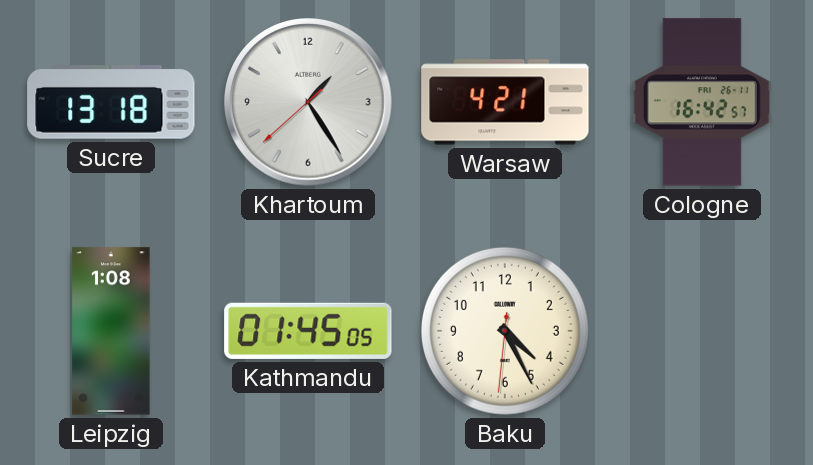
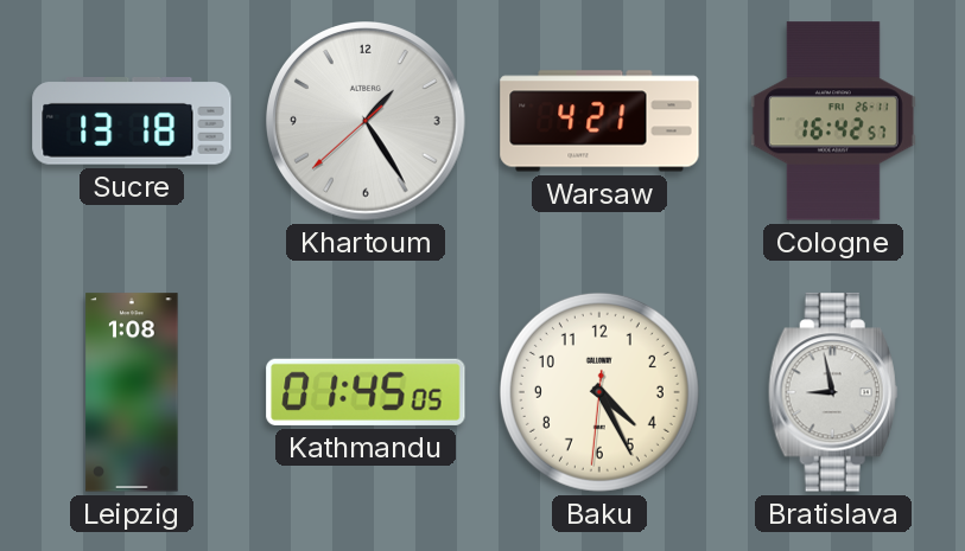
Bratislava: none -> 8:58
